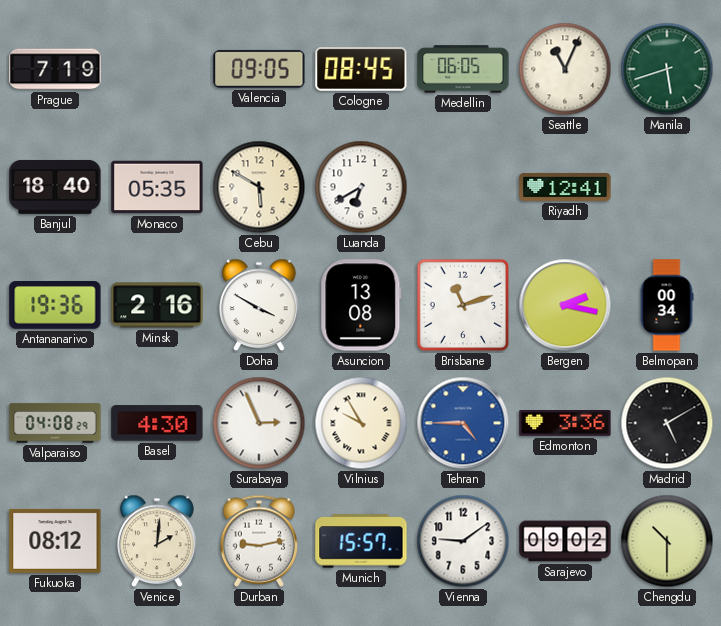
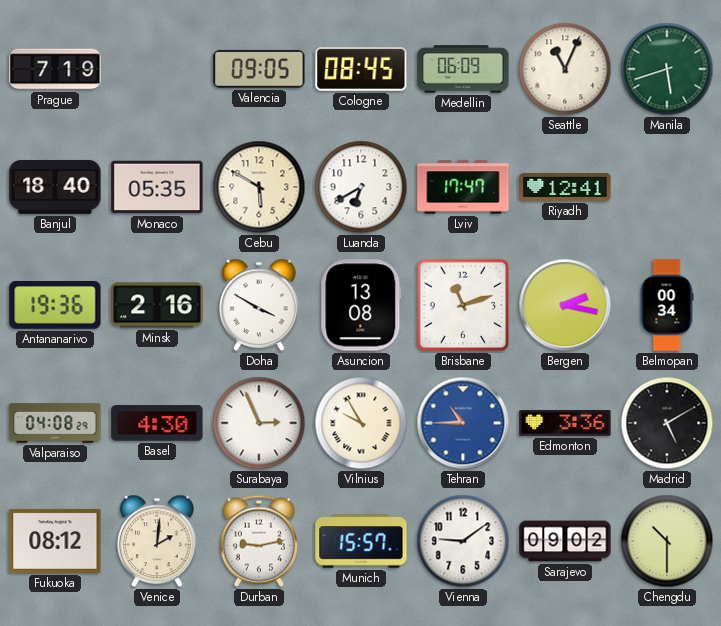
Medellin: 06:05 -> 06:09
Lviv: none -> 17:47
Tehran: 4:45 -> 10:45
